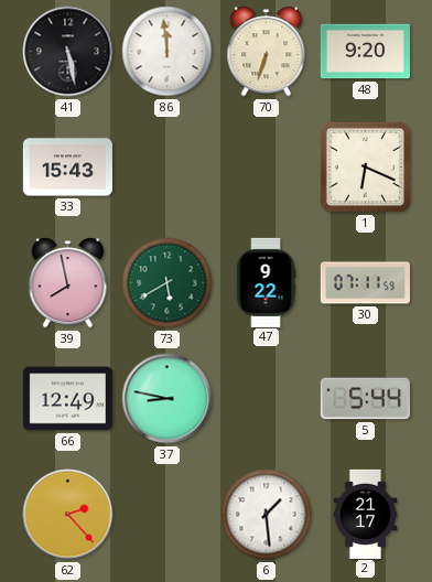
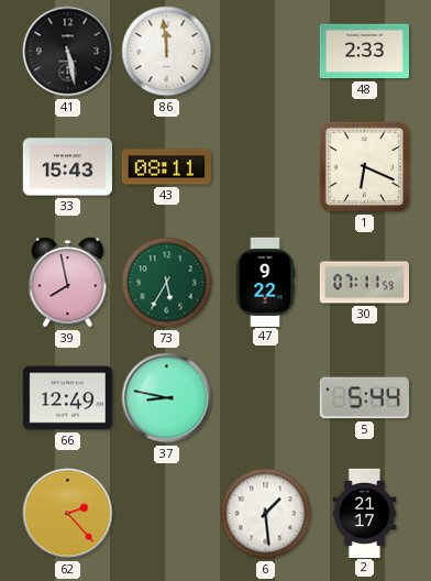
70: 6:33 -> none
48: 9:20 -> 2:33
43: none -> 08:11
73: 5:40 -> 5:35
